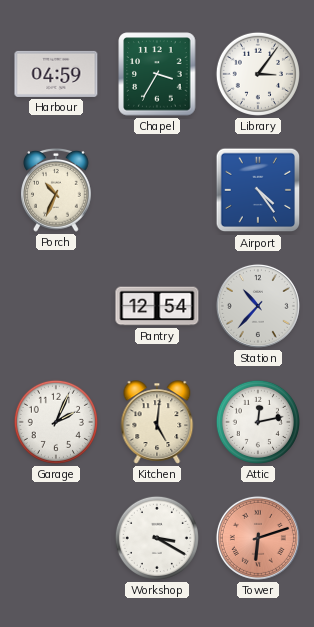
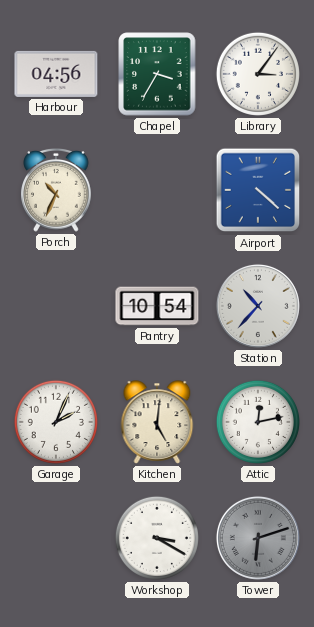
Harbour: 04:59 -> 04:56
Airport: 4:24 -> 4:22
Pantry: 12:54 -> 10:54
Tower dial: salmon -> grey
